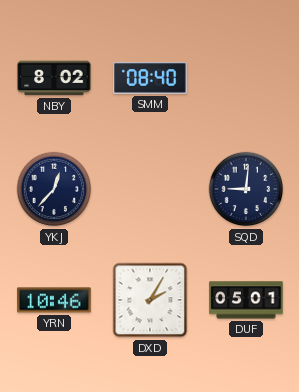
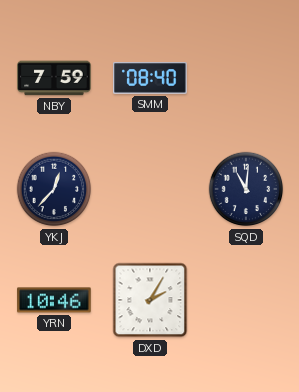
NBY: 8:02 -> 7:59
SQD: 9:01 -> 11:01
DUF: 05:01 -> none
